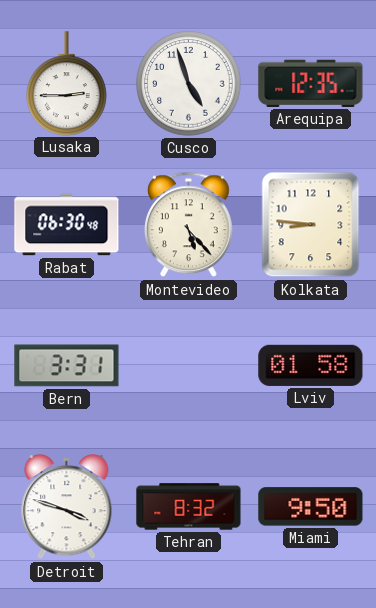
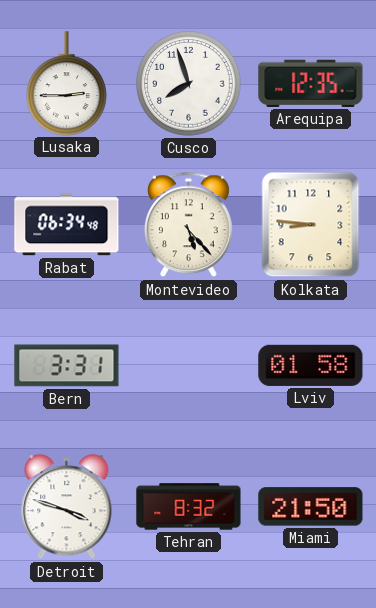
Cusco: 4:57 -> 7:57
Rabat: 06:30 -> 06:34
Miami: 9:50 -> 21:50
